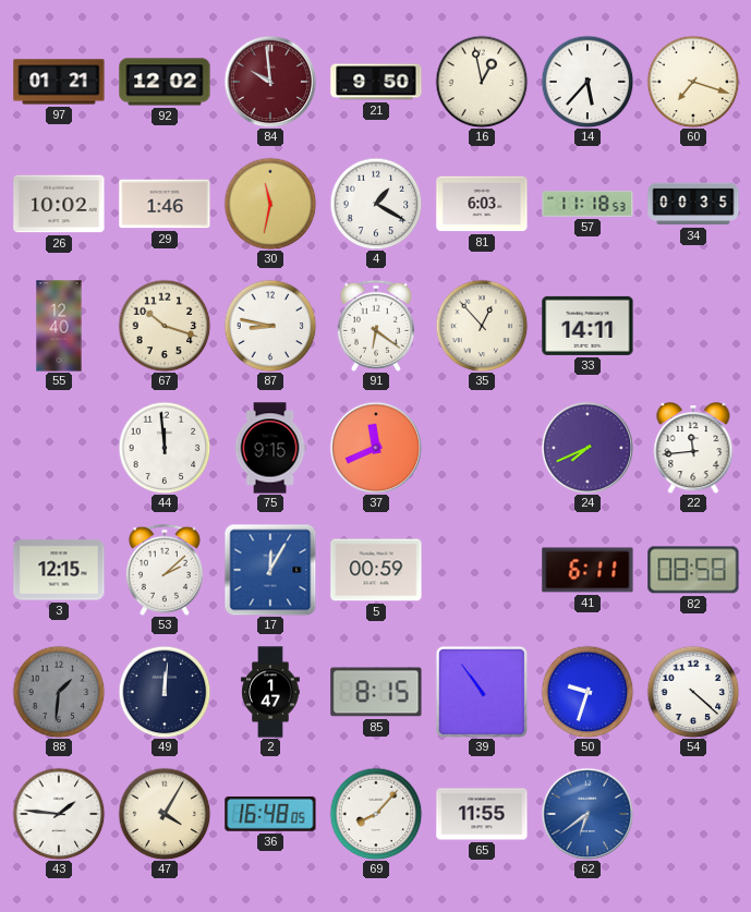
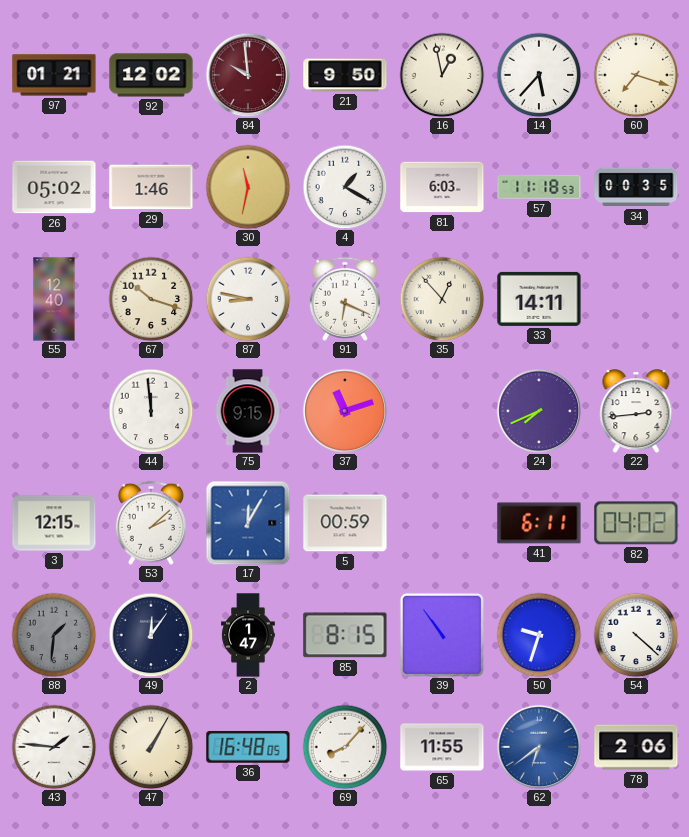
26: 10:02 -> 05:02
91: 6:21 -> 6:19
37: 11:41 -> 11:12
22: 11:44 -> 2:44
82: 08:58 -> 04:02
49: 12:01 -> 12:06
47: 4:05 -> 1:05
78: none -> 2:06
